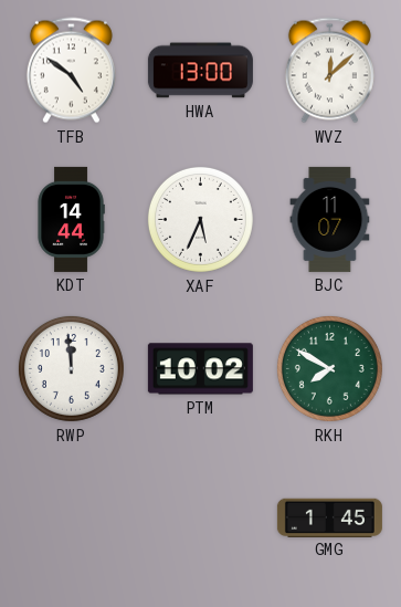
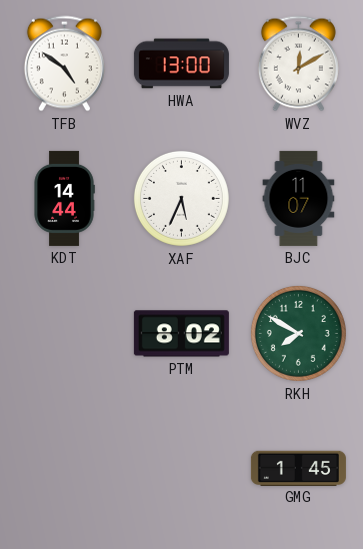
WVZ: 12:08 -> 12:10
RWP: 11:59 -> none
PTM: 10:02 -> 8:02
